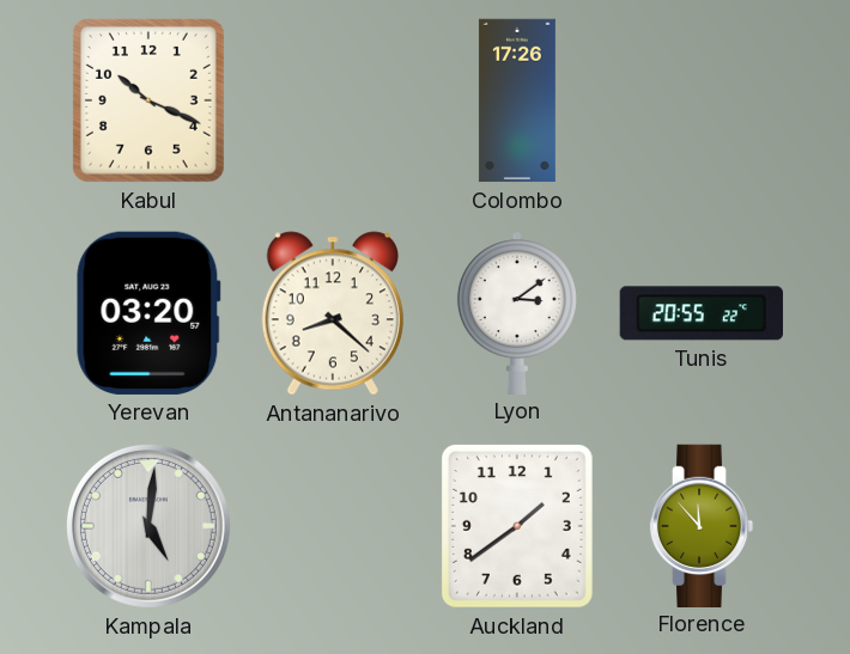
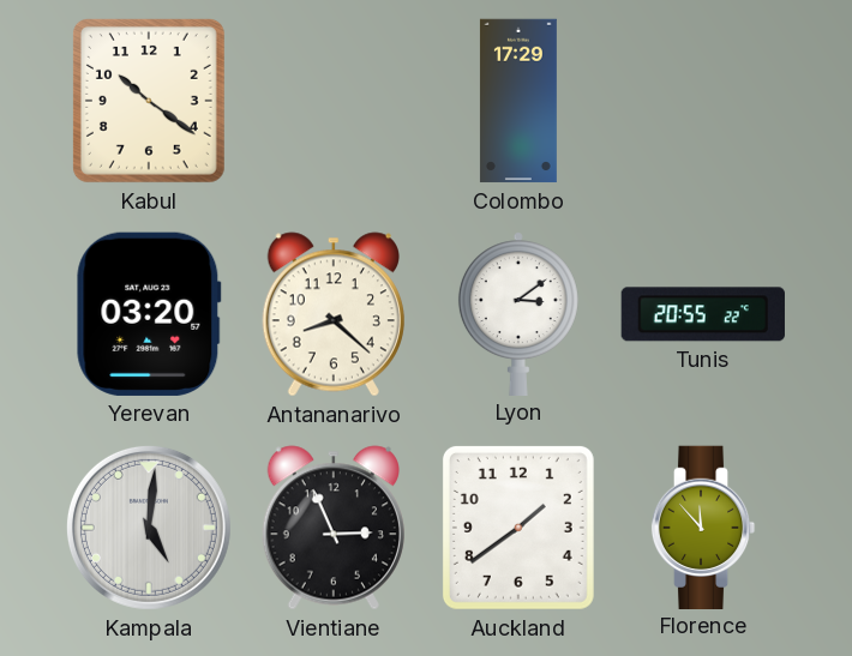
Kabul: 10:19 -> 10:21
Colombo: 17:26 -> 17:29
Vientiane: none -> 2:56
